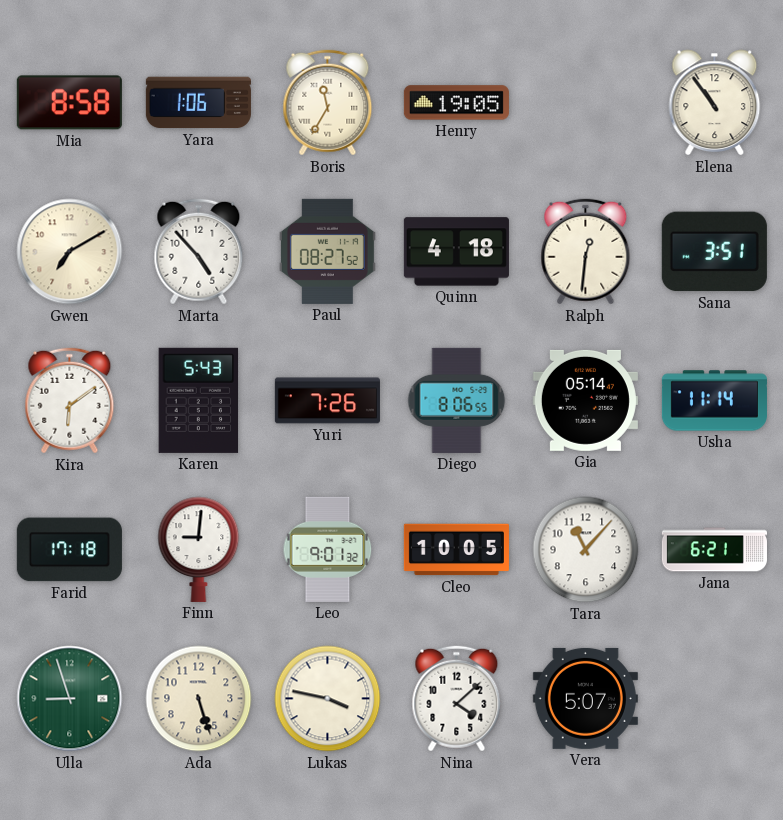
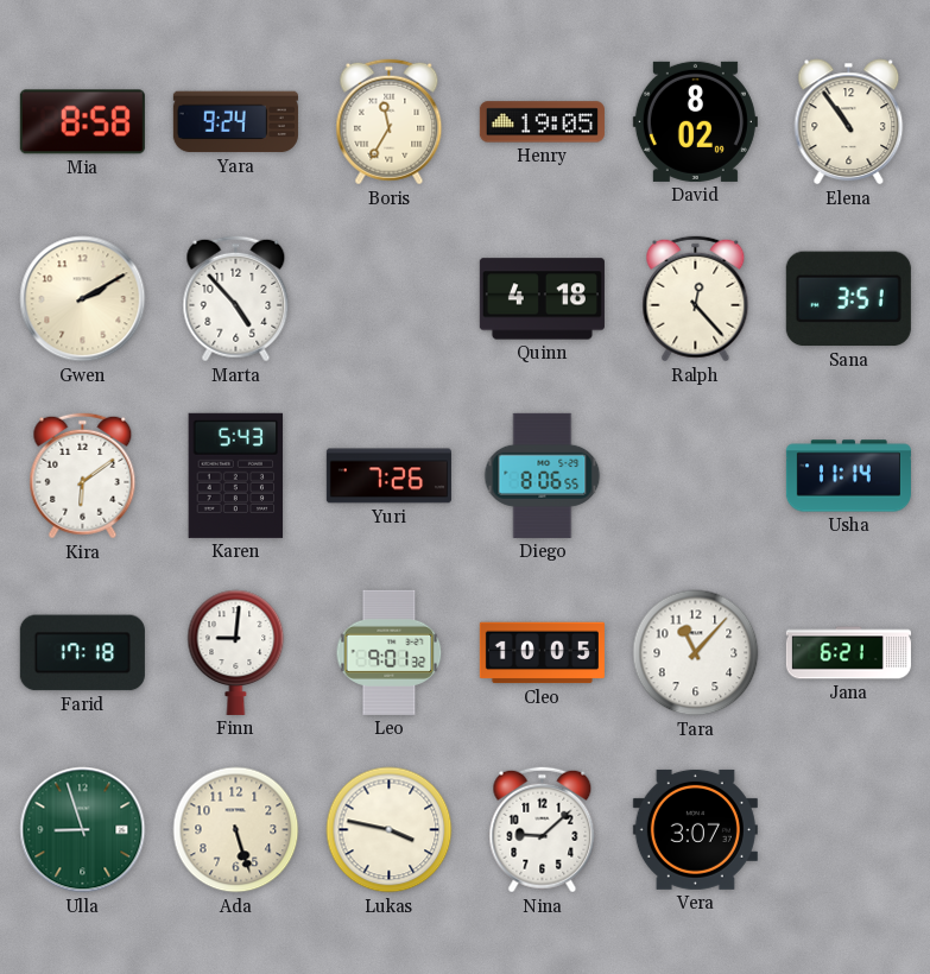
Yara: 1:06 -> 9:24
David: none -> 8:02
Gwen: 7:10 -> 2:10
Paul: 08:27 -> none
Ralph: 12:31 -> 12:23
Gia: 05:14 -> none
Nina: 4:08 -> 9:08
Vera: 5:07 -> 3:07
